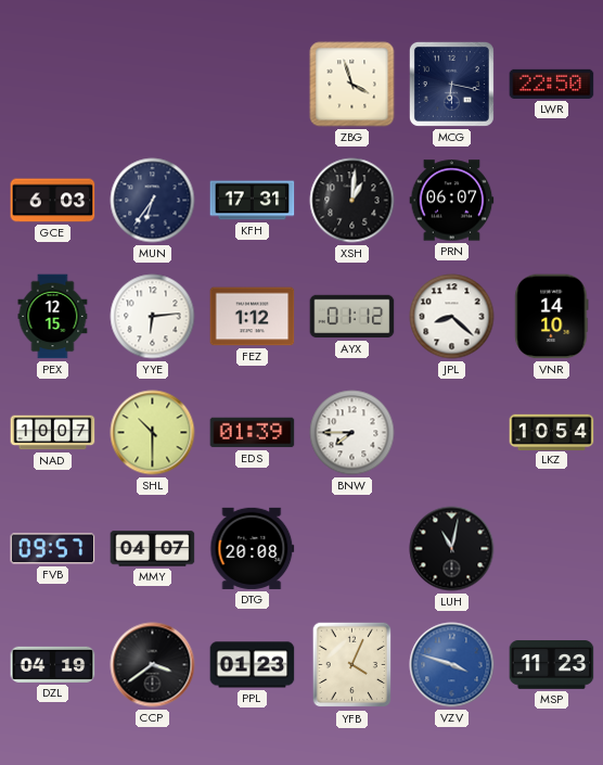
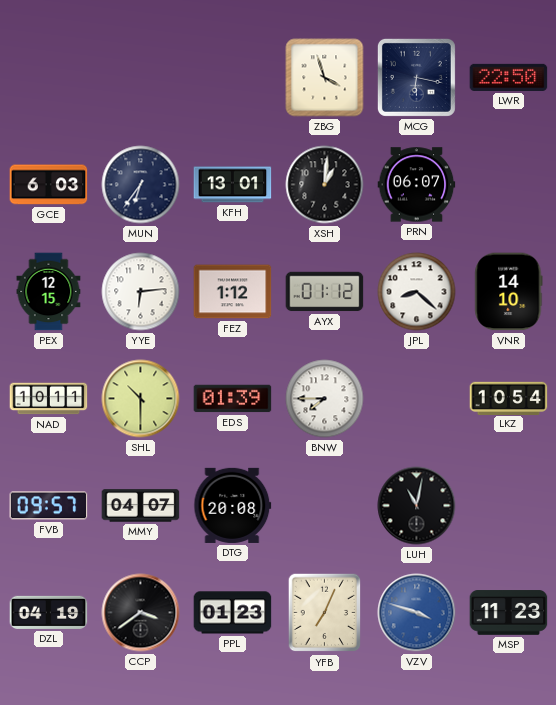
KFH: 17:31 -> 13:01
NAD: 10:07 -> 10:11
YFB: 4:04 -> 7:04
